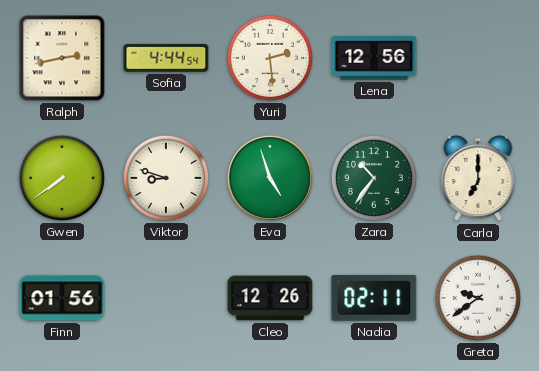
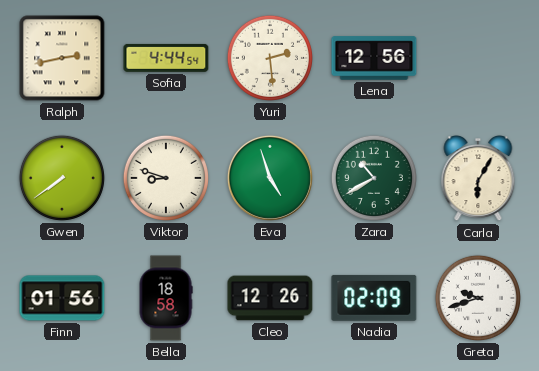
Zara: 10:36 -> 10:40
Carla: 7:00 -> 6:05
Bella: none -> 18:58
Nadia: 02:11 -> 02:09
Greta: 9:39 -> 9:42
